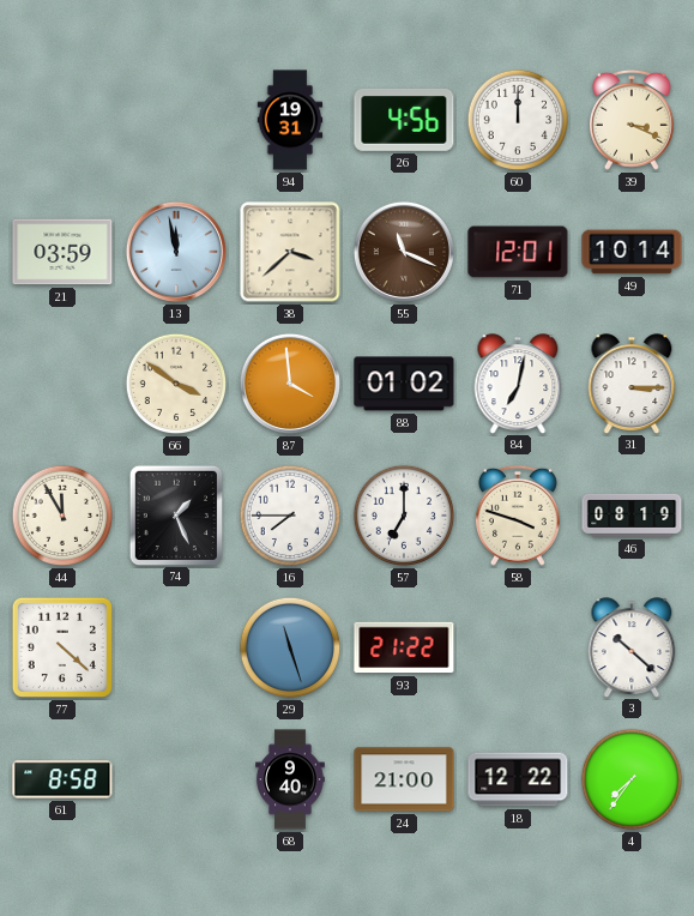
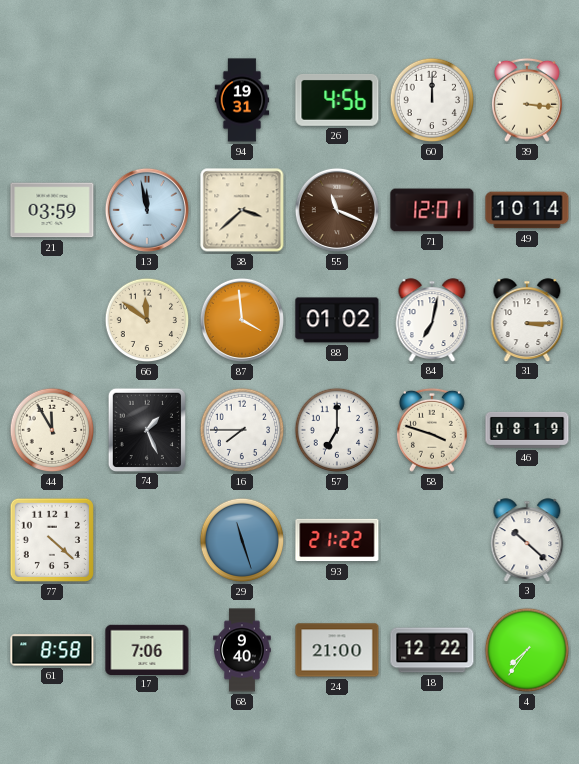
39: 3:19 -> 3:16
66: 3:51 -> 11:51
17: none -> 7:06
